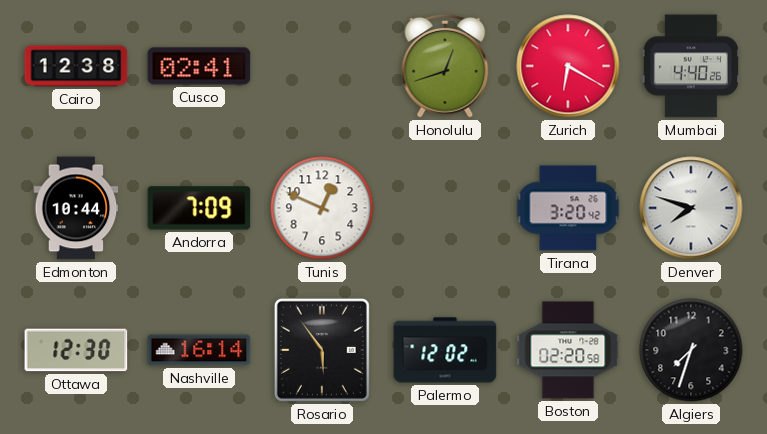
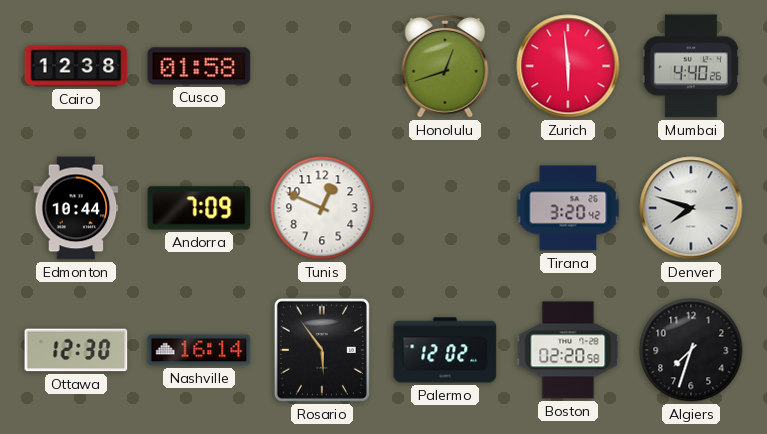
Cusco: 02:41 -> 01:58
Zurich: 6:20 -> 5:59
